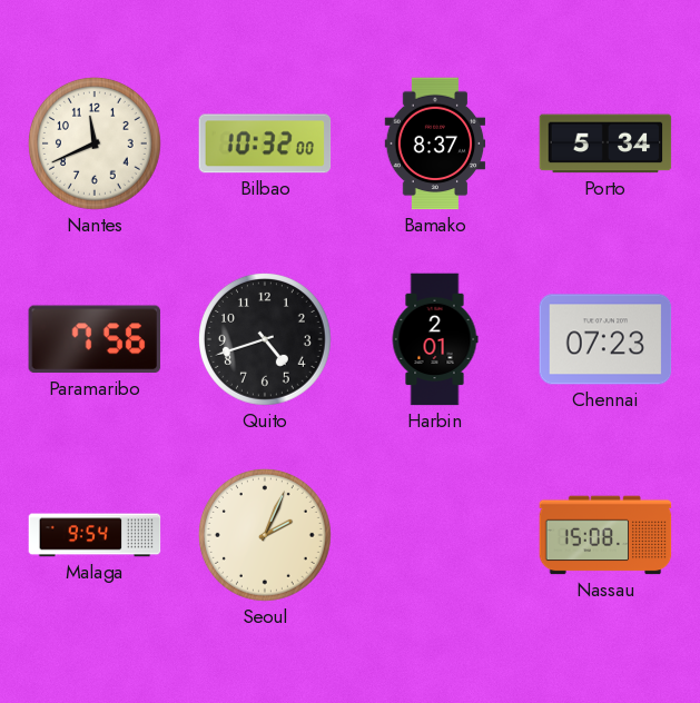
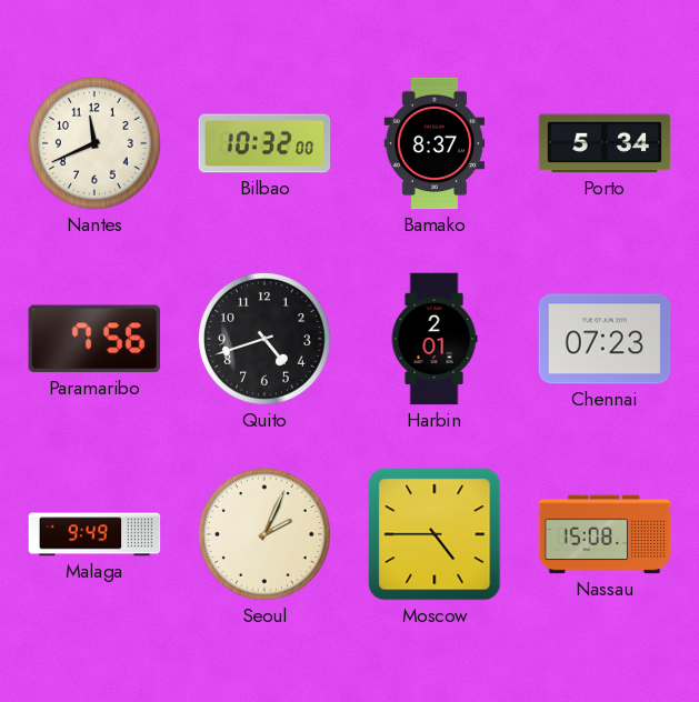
Malaga: 9:54 -> 9:49
Moscow: none -> 4:45
